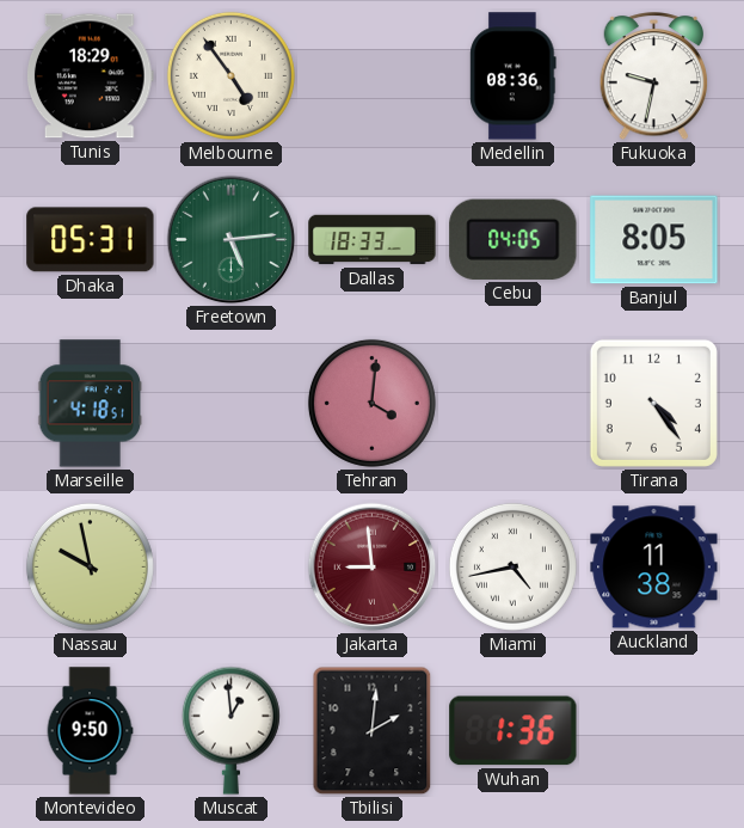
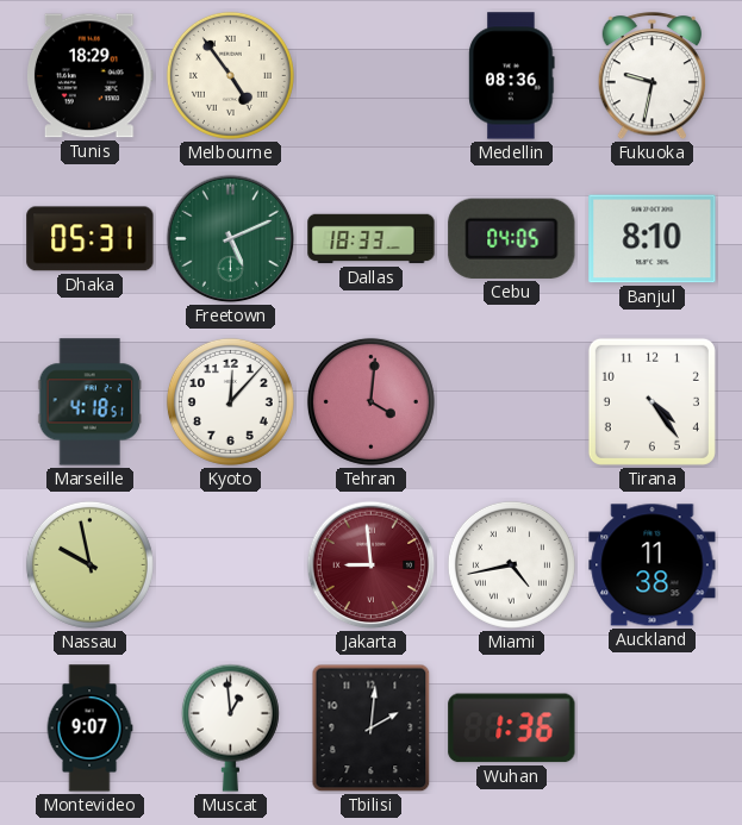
Freetown: 5:14 -> 5:11
Banjul: 8:05 -> 8:10
Kyoto: none -> 12:07
Montevideo: 9:50 -> 9:07
